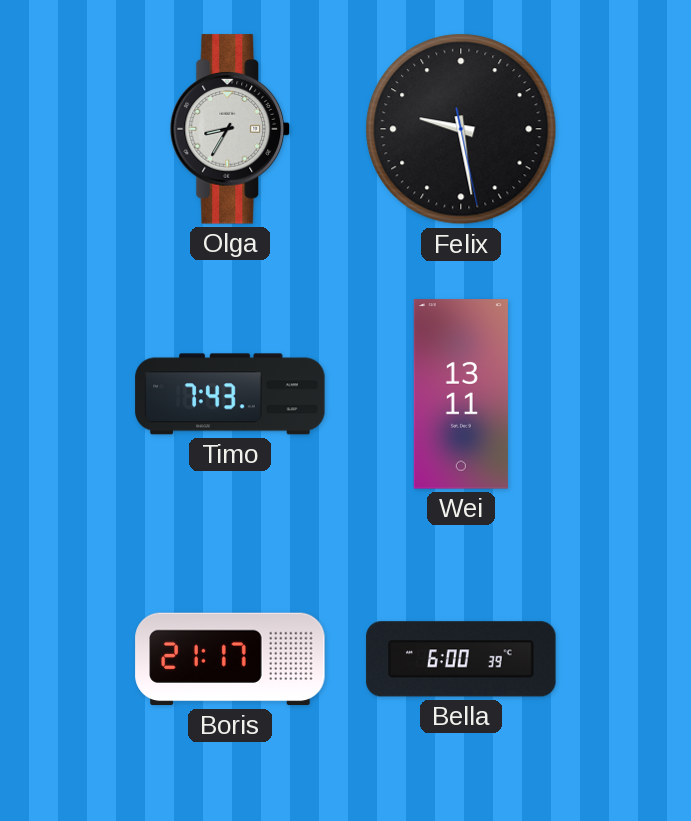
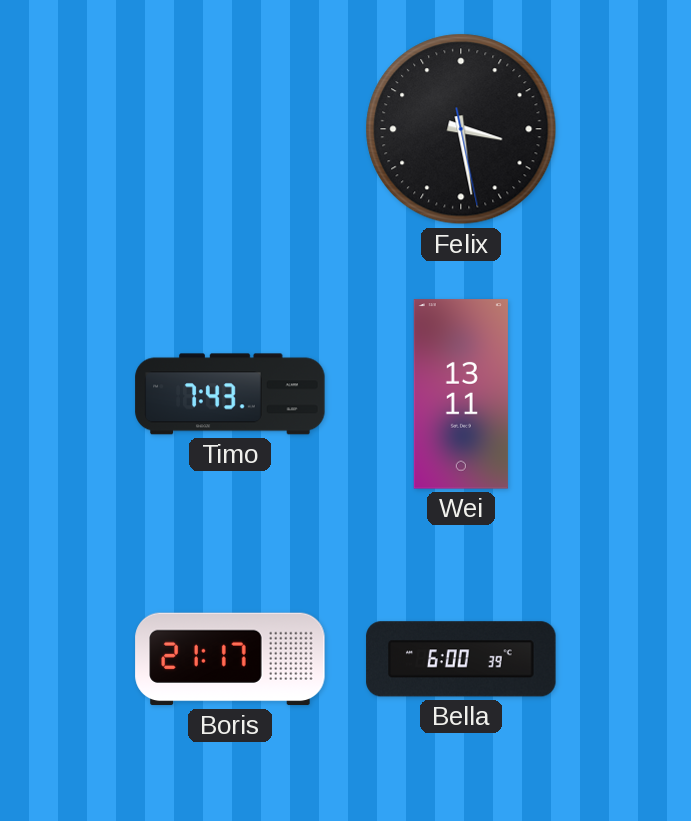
Olga: 8:35 -> none
Felix: 9:28 -> 3:28
